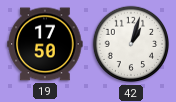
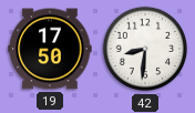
42: 1:03 -> 8:31
